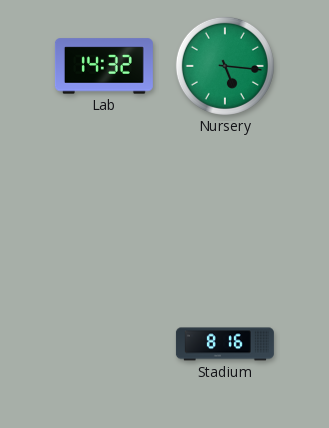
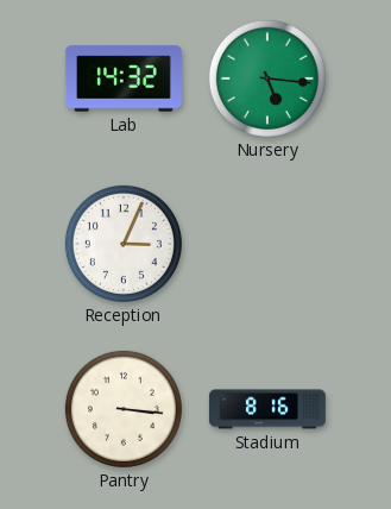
Reception: none -> 3:04
Pantry: none -> 3:16
